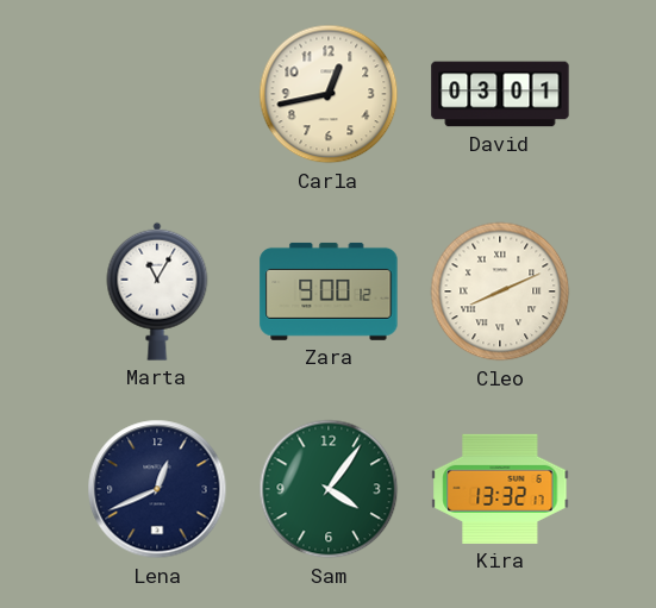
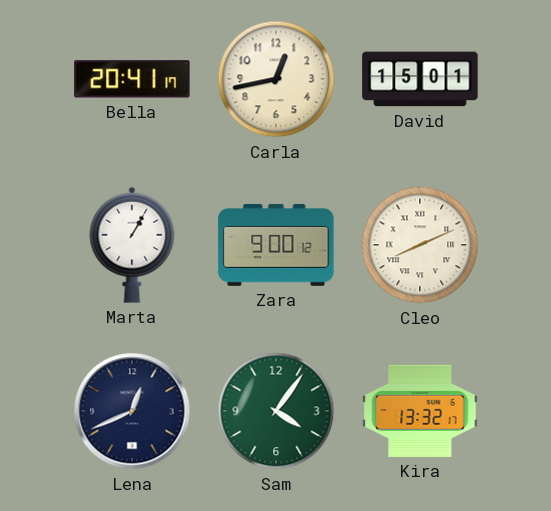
Bella: none -> 20:41
David: 03:01 -> 15:01
Marta: 11:05 -> 1:05
